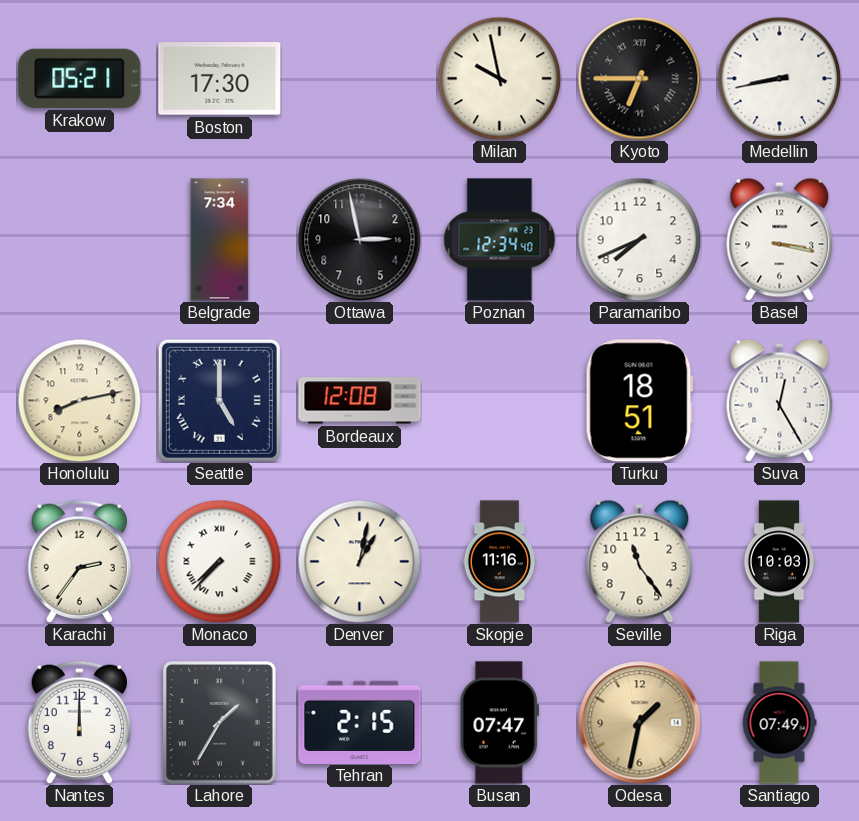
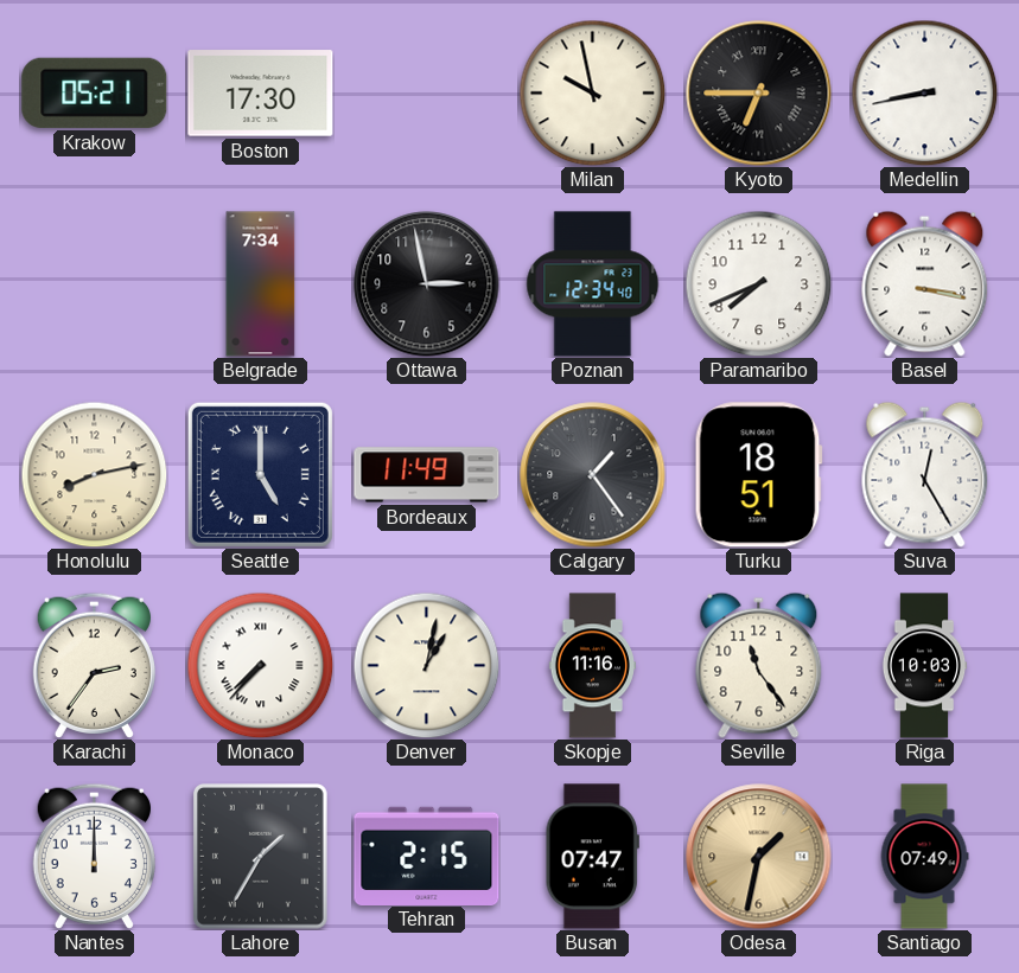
Bordeaux: 12:08 -> 11:49
Calgary: none -> 1:24
